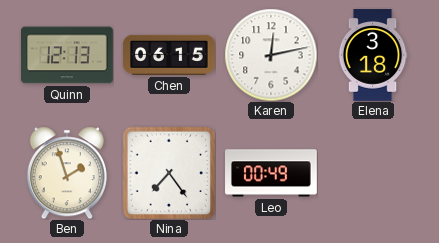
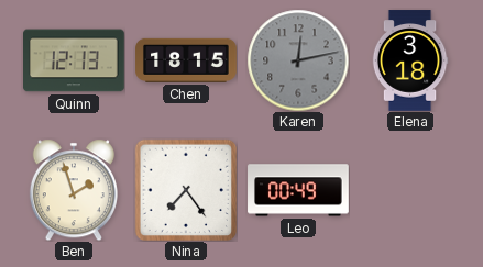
Chen: 06:15 -> 18:15
Karen dial: white -> grey
